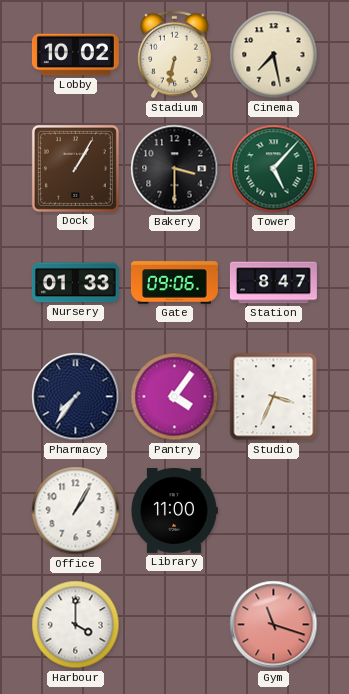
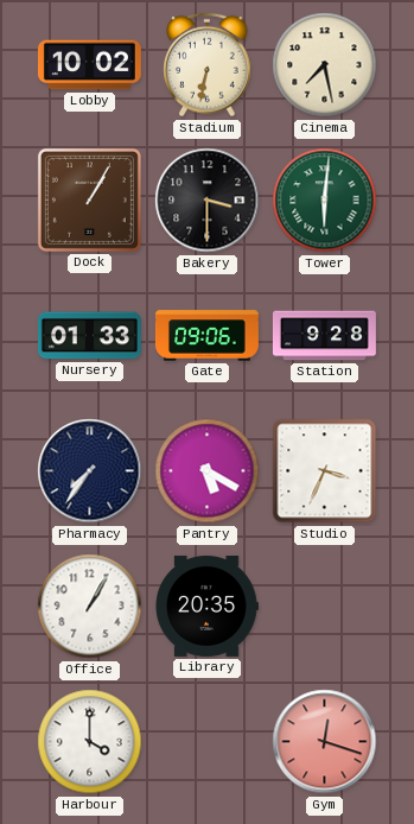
Tower: 5:07 -> 6:01
Station: 8:47 -> 9:28
Pantry: 4:06 -> 5:20
Library: 11:00 -> 20:35
Gym: 11:18 -> 12:18
